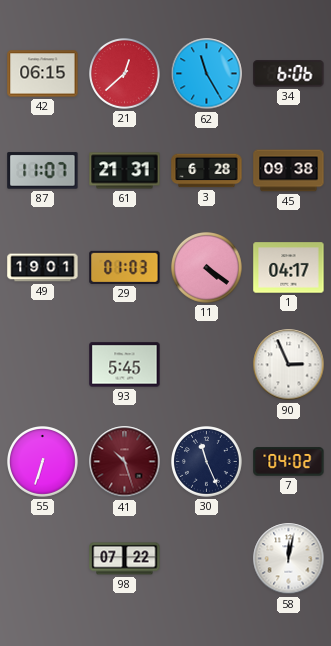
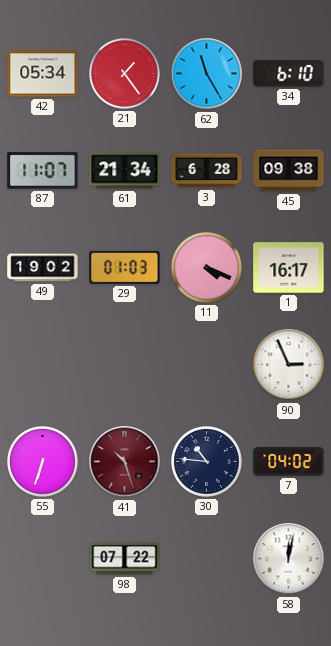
42: 06:15 -> 05:34
21: 12:38 -> 1:24
34: 6:06 -> 6:10
61: 21:31 -> 21:34
49: 19:01 -> 19:02
11: 4:21 -> 4:19
1: 04:17 -> 16:17
93: 5:45 -> none
30: 11:26 -> 10:46
